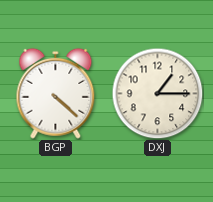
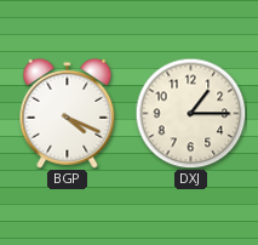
BGP: 4:22 -> 4:19
